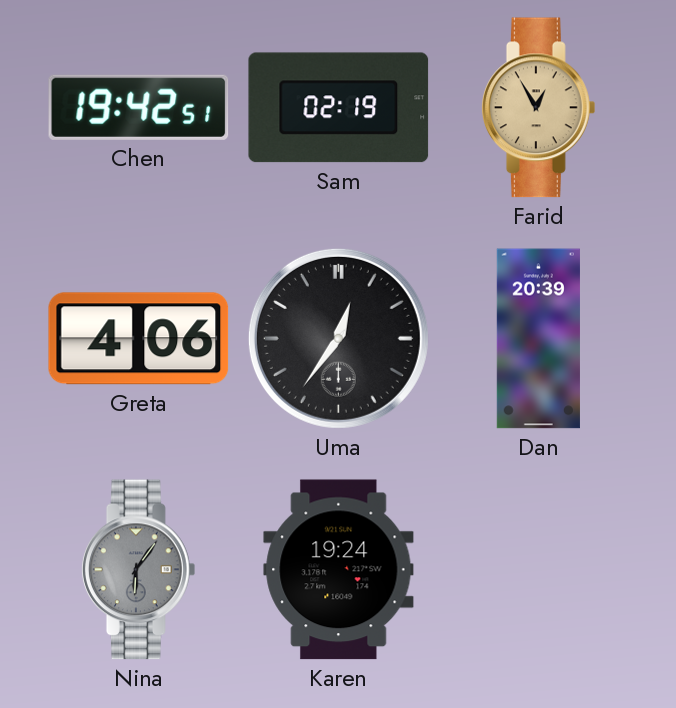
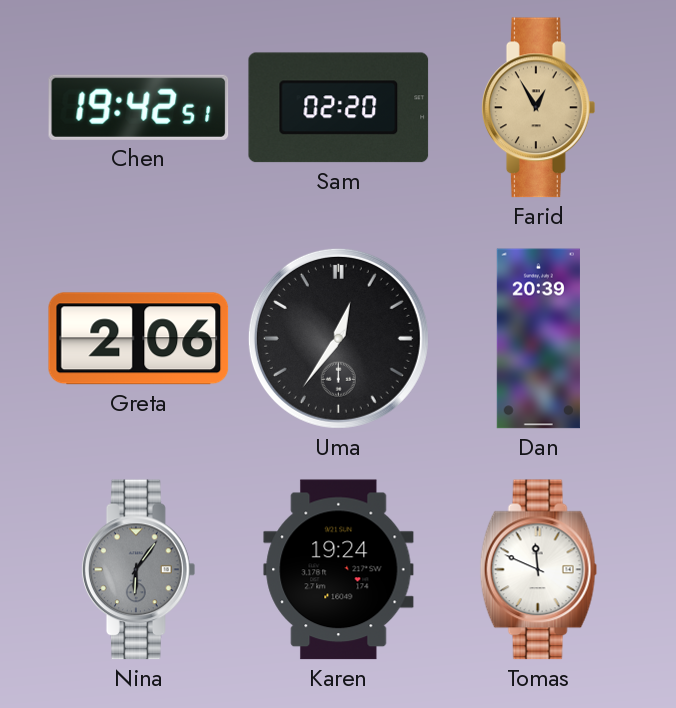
Sam: 02:19 -> 02:20
Greta: 4:06 -> 2:06
Tomas: none -> 11:49
